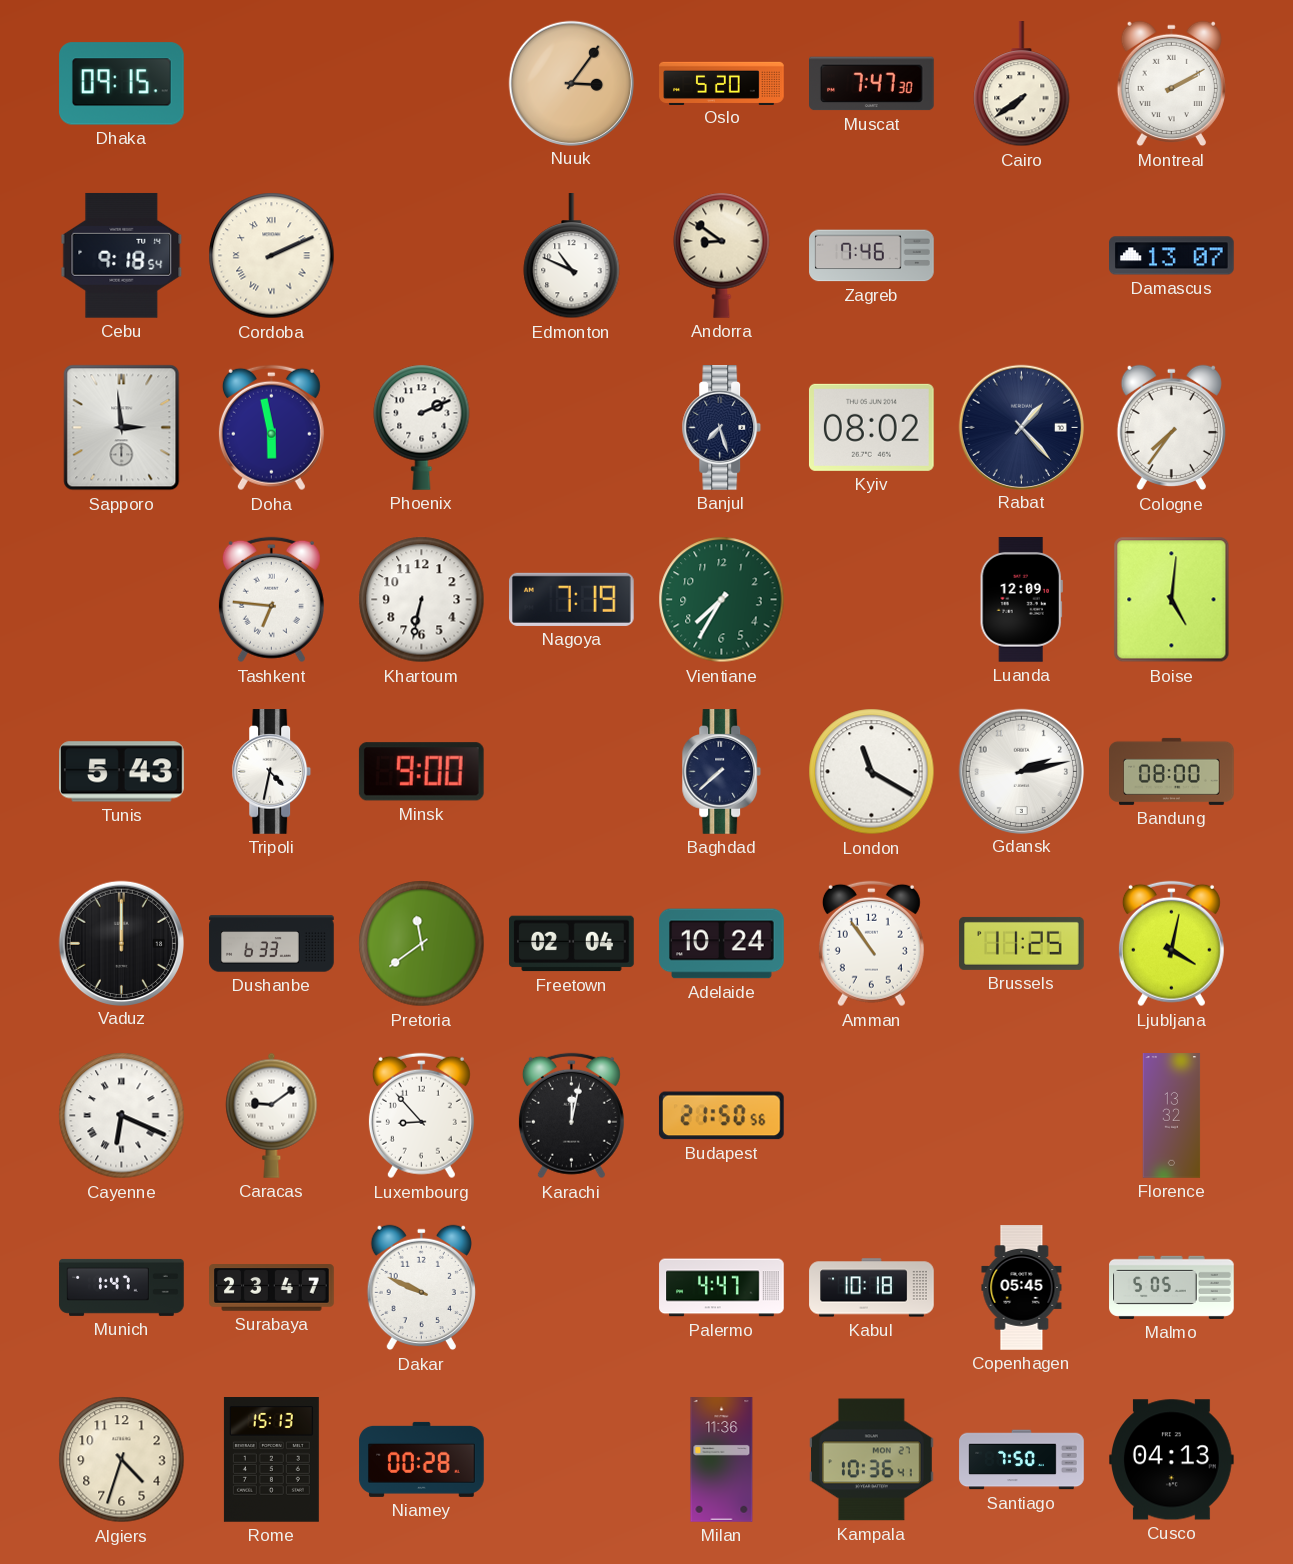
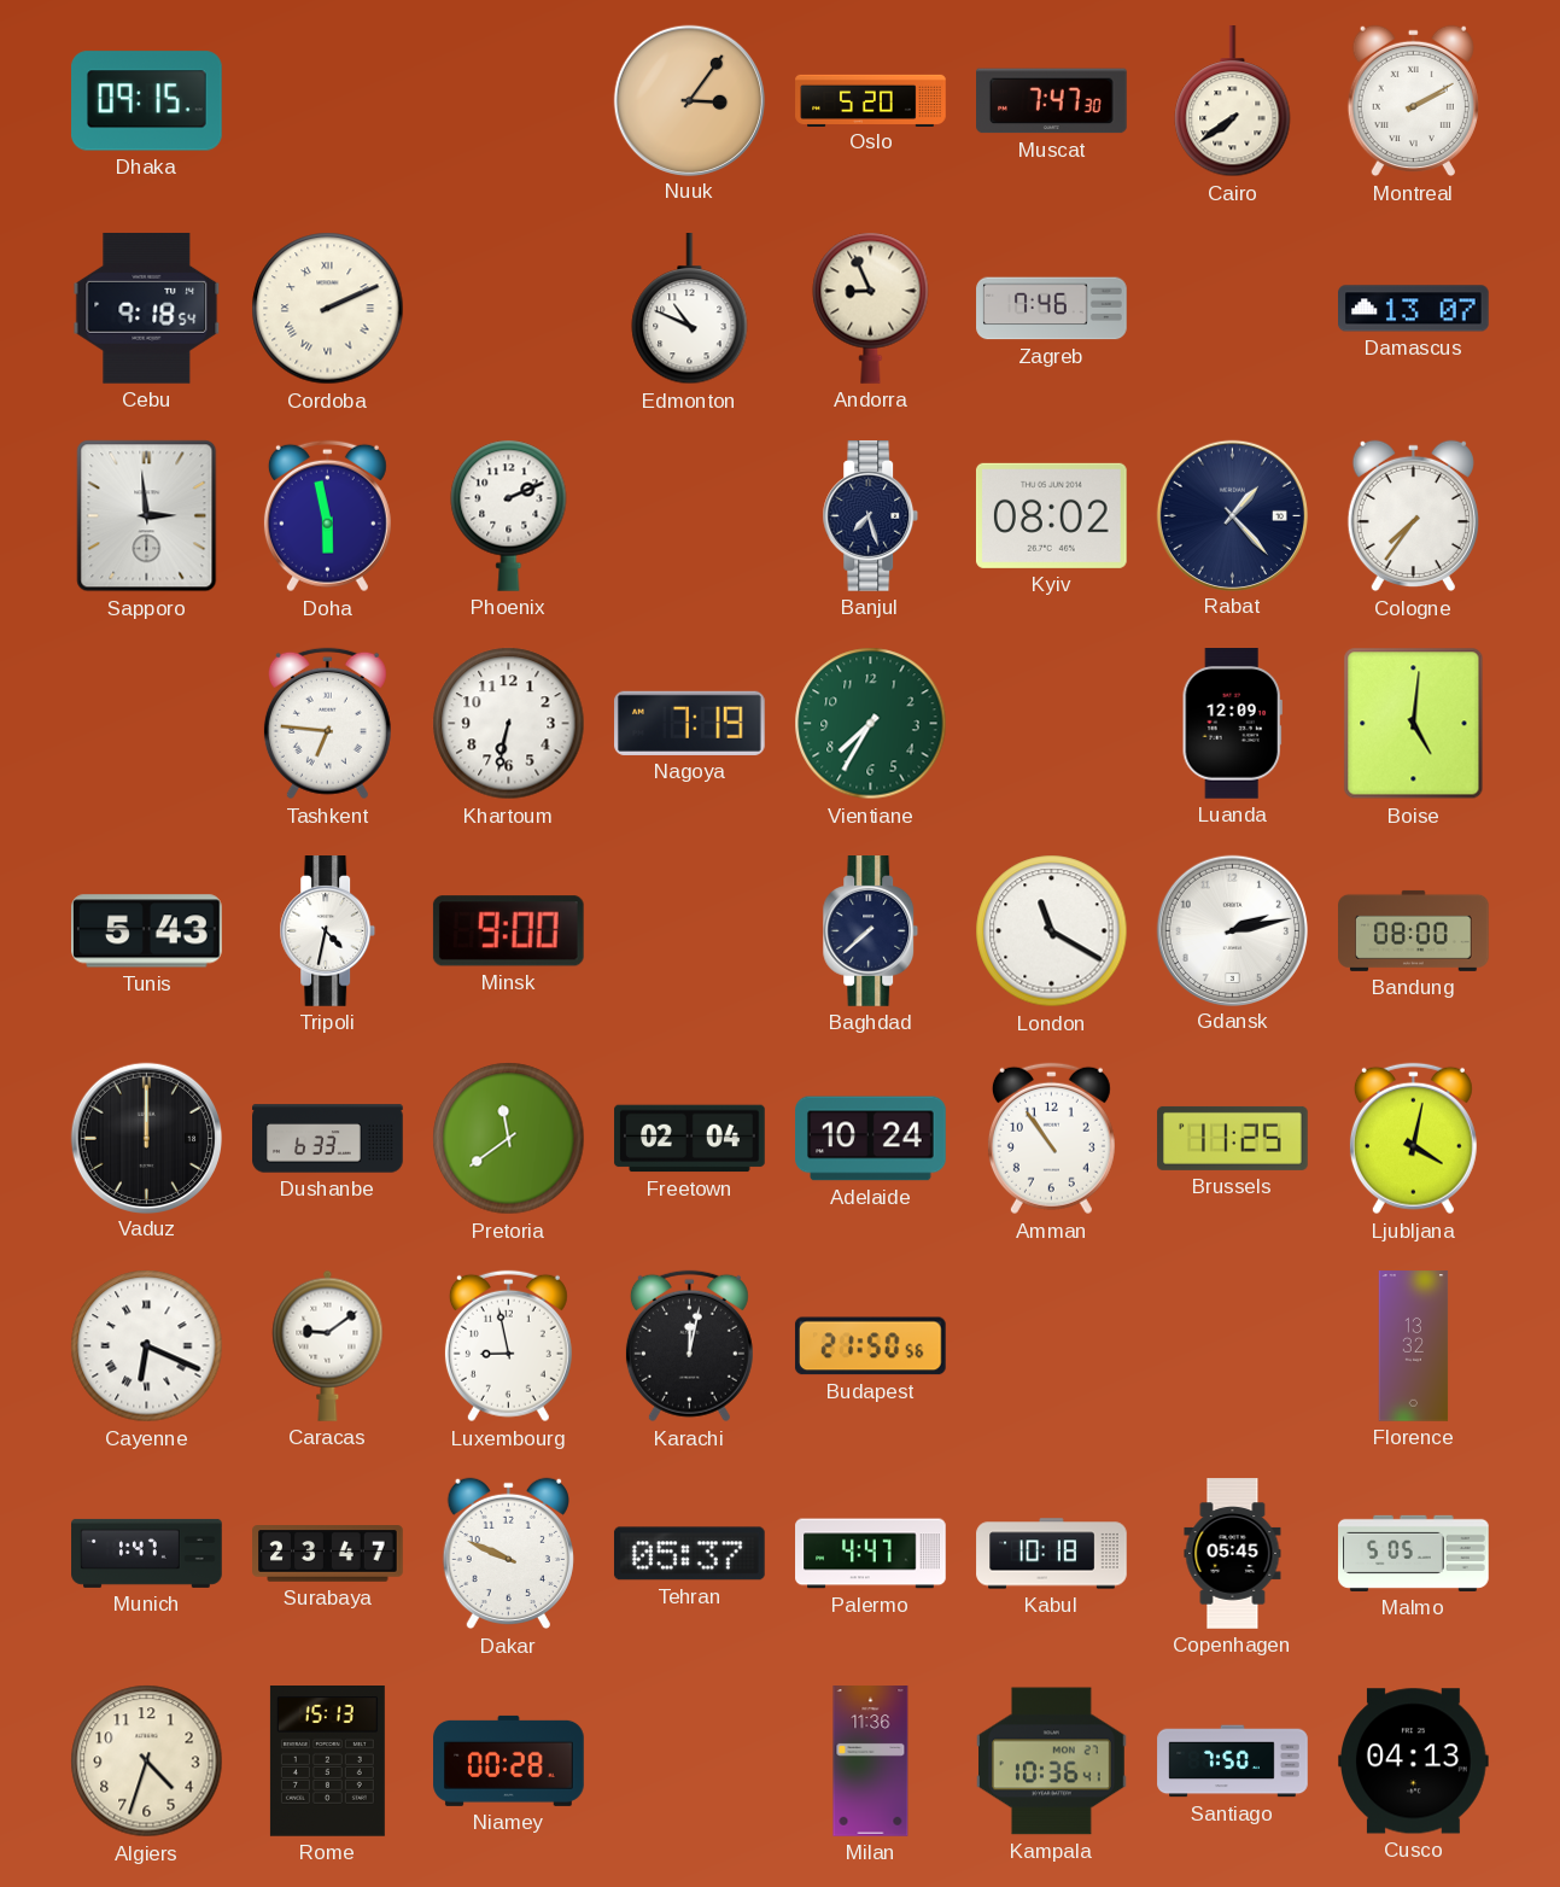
Andorra: 8:51 -> 8:56
Luxembourg: 8:53 -> 8:58
Tehran: none -> 05:37
